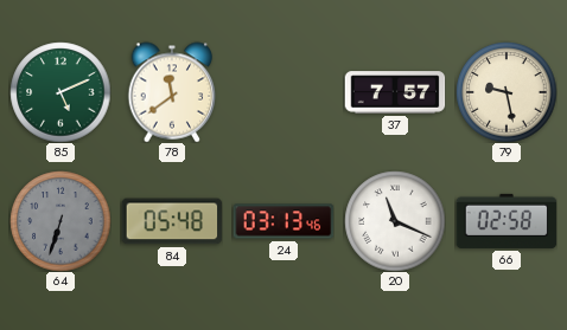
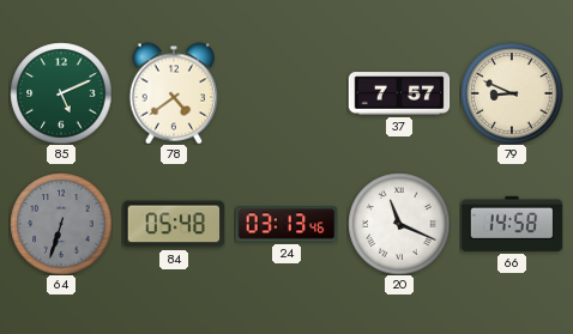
78: 11:39 -> 4:39
79: 9:28 -> 8:49
66: 02:58 -> 14:58
